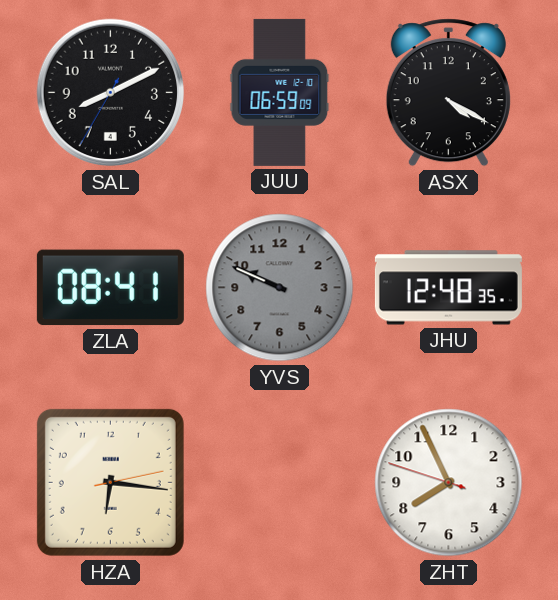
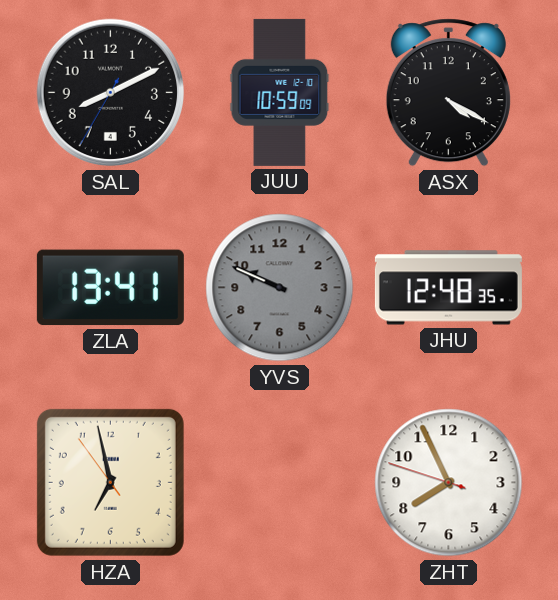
JUU: 06:59 -> 10:59
ZLA: 08:41 -> 13:41
HZA: 6:16 -> 6:57
